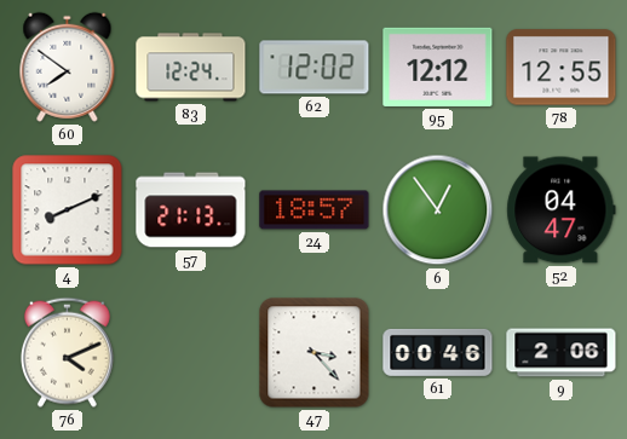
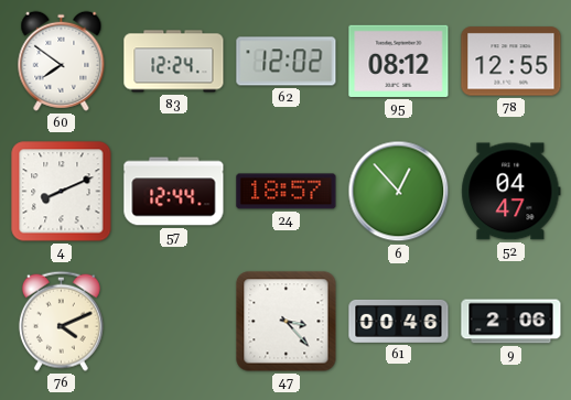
95: 12:12 -> 08:12
57: 21:13 -> 12:44
6: 12:54 -> 12:53
